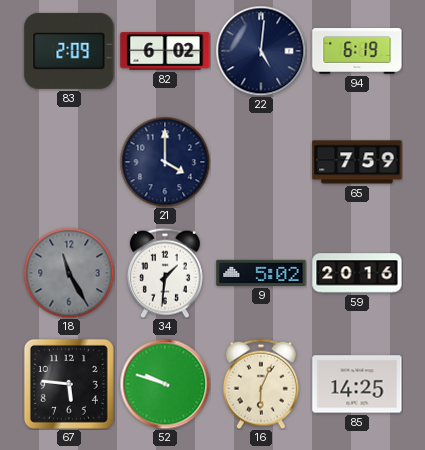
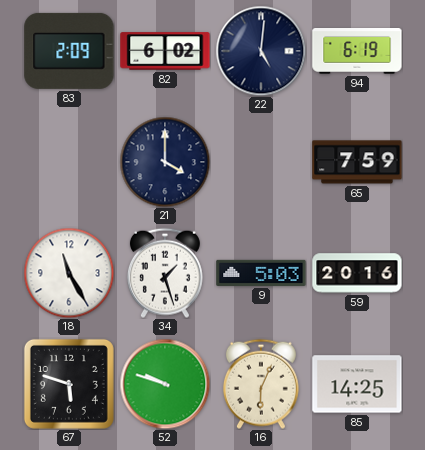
18 dial: grey -> white
34: 1:31 -> 1:27
9: 5:02 -> 5:03
67: 5:46 -> 5:48
